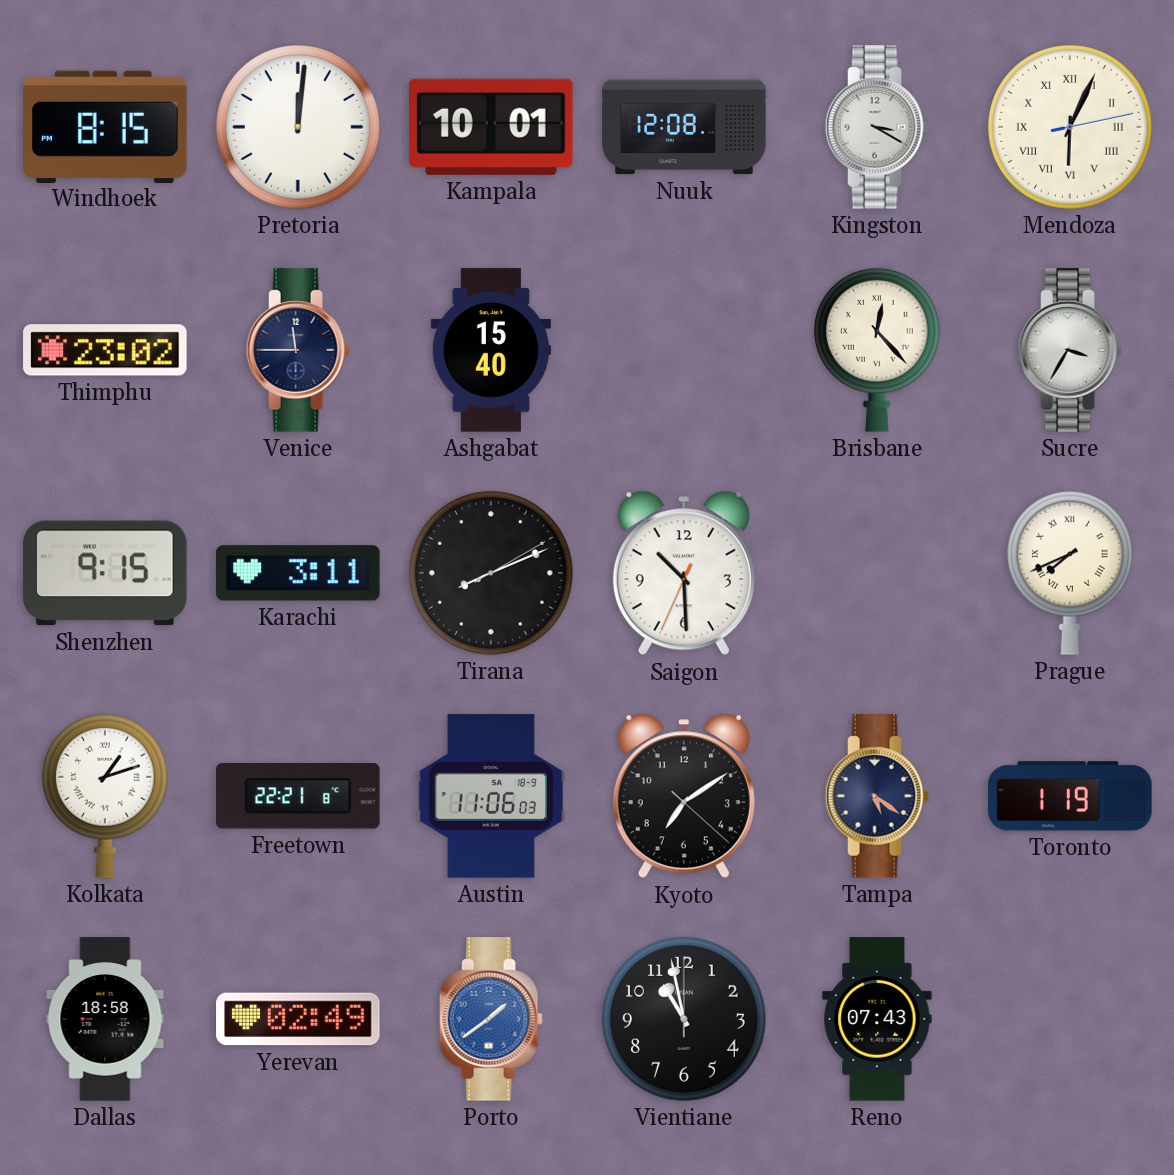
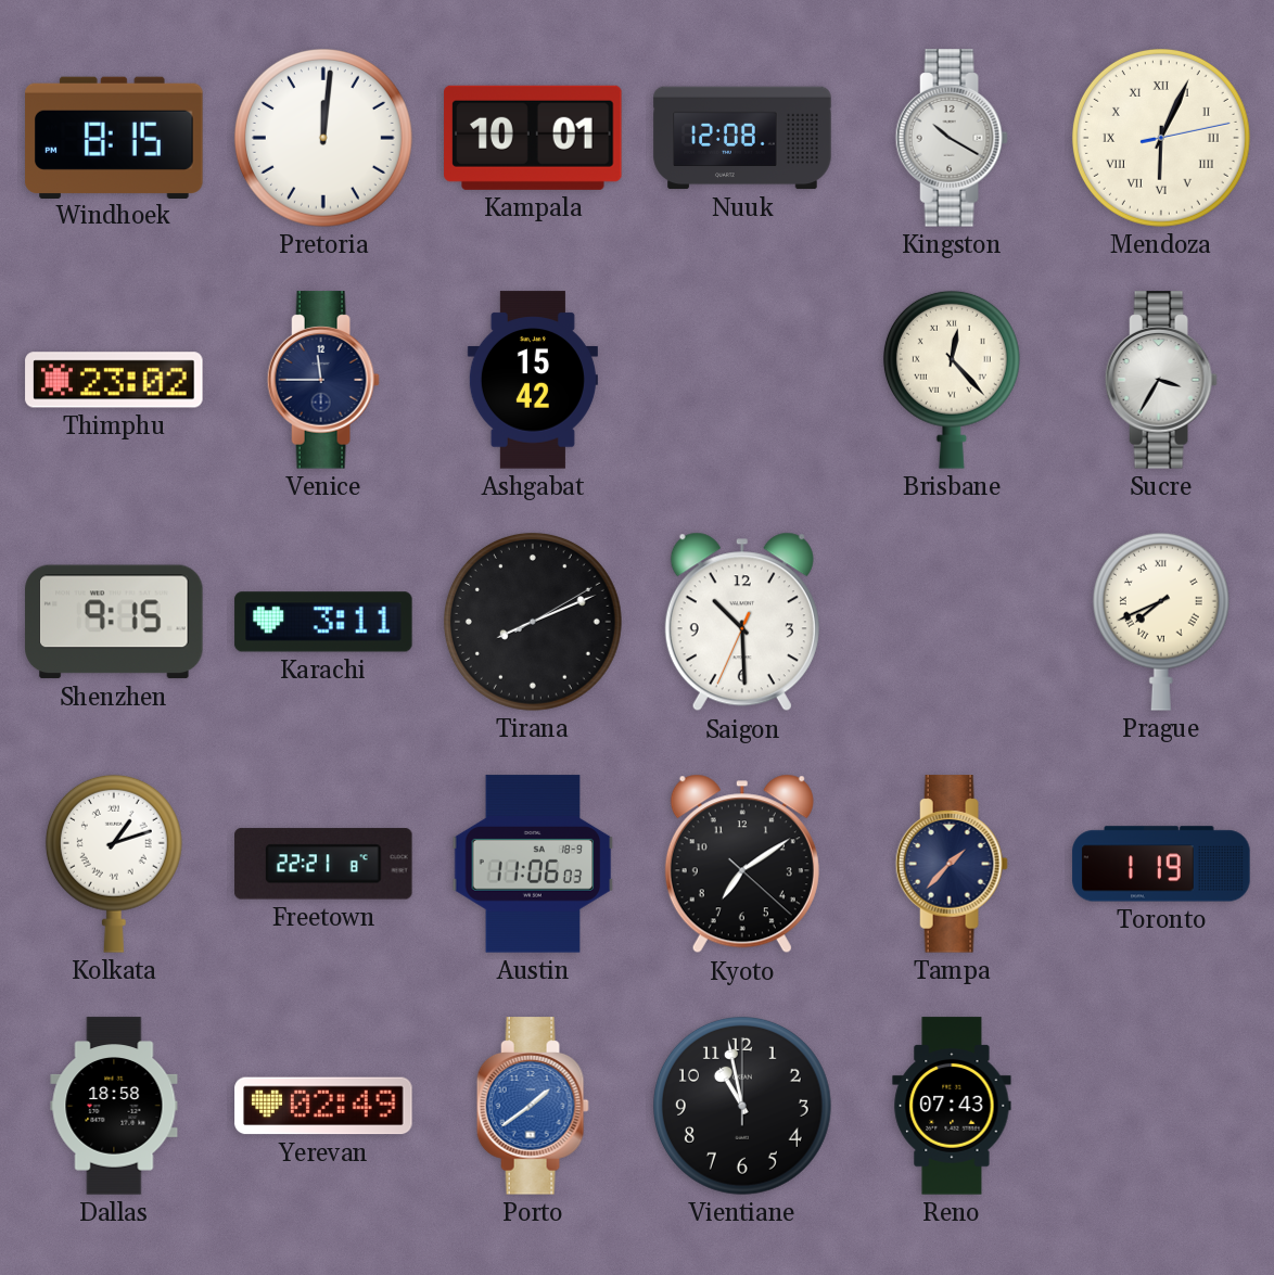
Kingston: 3:20 -> 10:20
Ashgabat: 15:40 -> 15:42
Tampa: 5:21 -> 1:37
